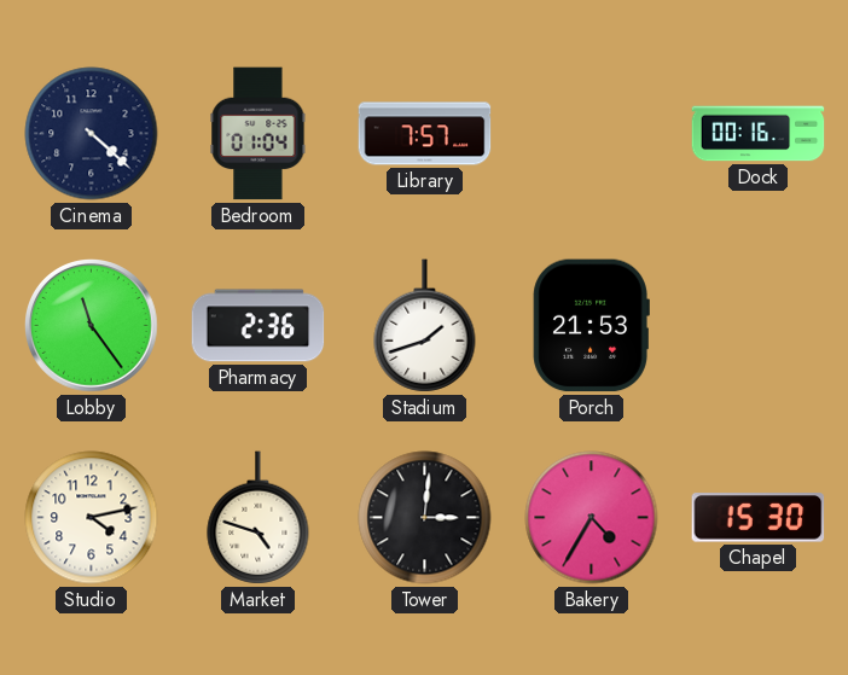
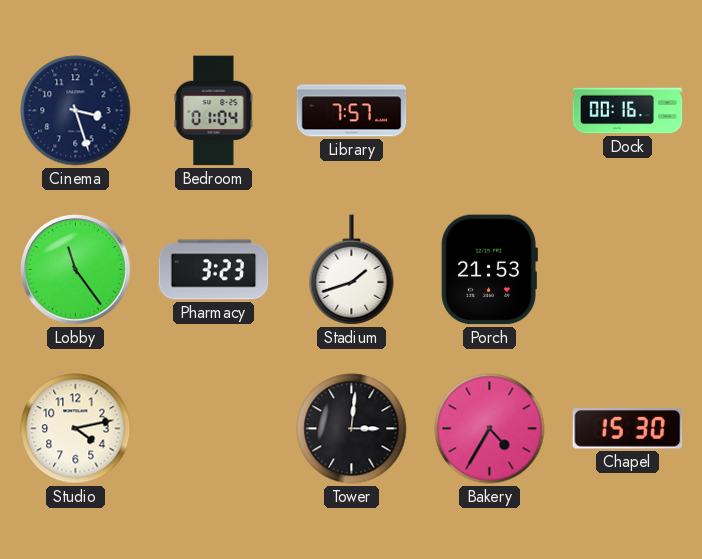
Cinema: 4:22 -> 3:27
Pharmacy: 2:36 -> 3:23
Market: 4:48 -> none
